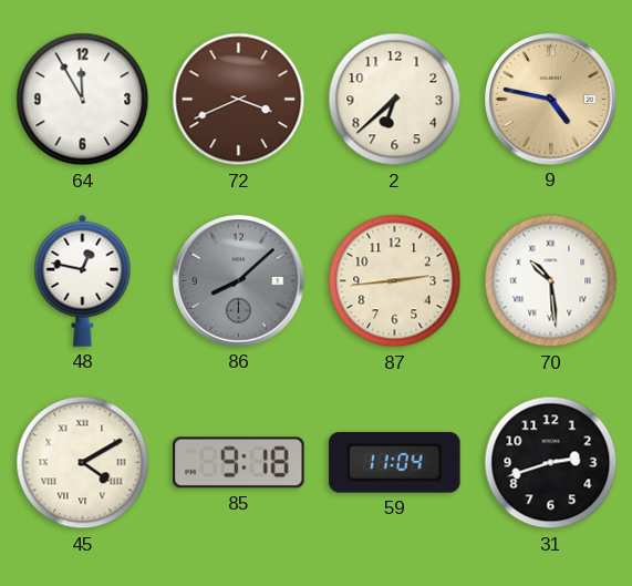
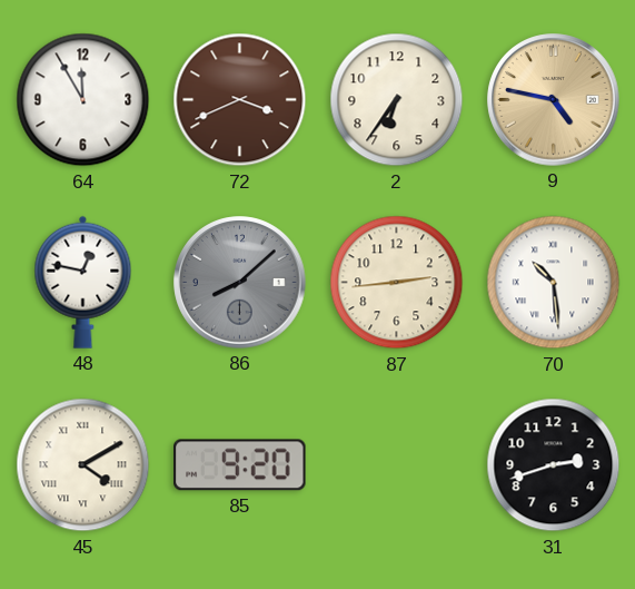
2: 6:38 -> 6:36
85: 9:18 -> 9:20
59: 11:04 -> none
